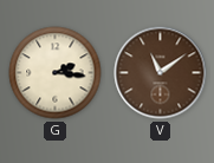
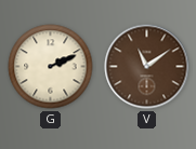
G: 2:16 -> 2:11
